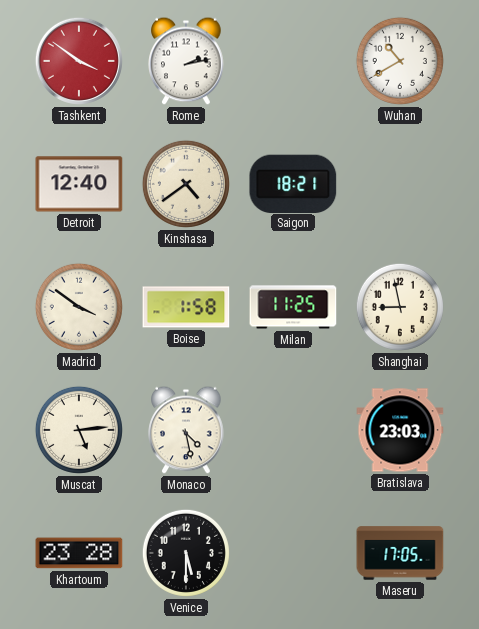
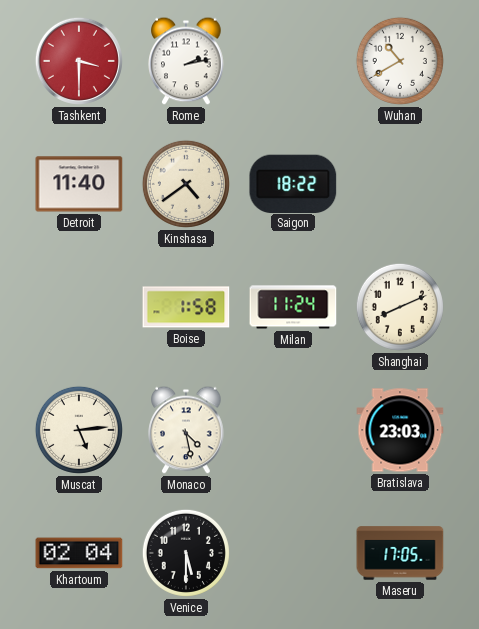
Tashkent: 3:51 -> 3:30
Detroit: 12:40 -> 11:40
Saigon: 18:21 -> 18:22
Madrid: 3:51 -> none
Milan: 11:25 -> 11:24
Shanghai: 8:58 -> 8:11
Khartoum: 23:28 -> 02:04
